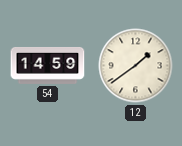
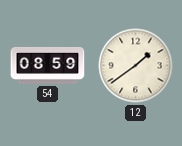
54: 14:59 -> 08:59
